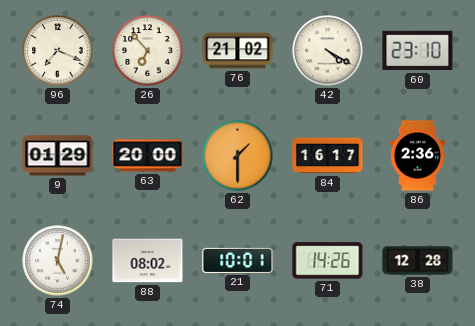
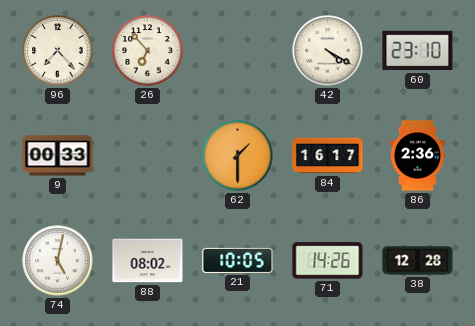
96: 7:19 -> 7:23
76: 21:02 -> none
9: 01:29 -> 00:33
63: 20:00 -> none
21: 10:01 -> 10:05
